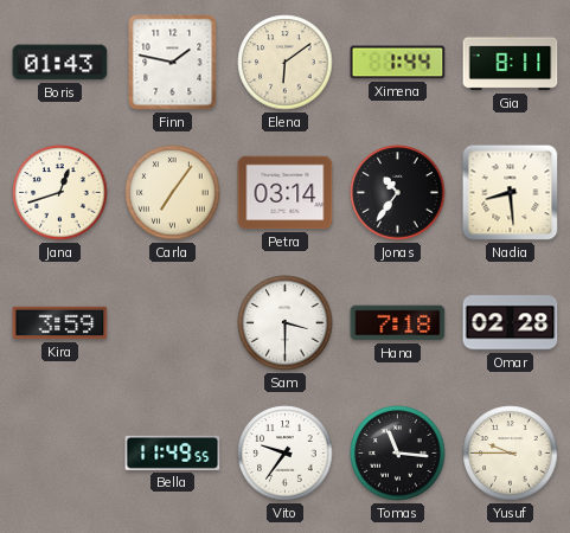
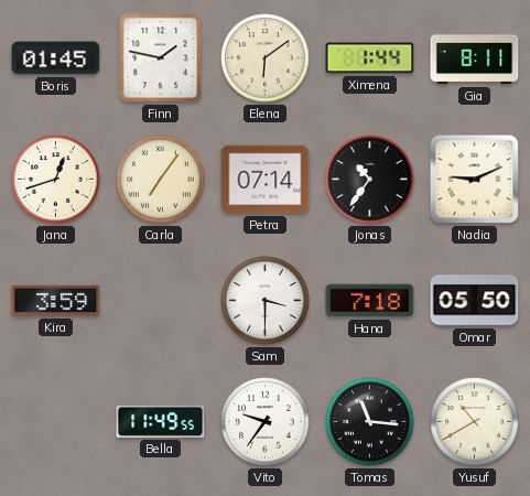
Boris: 01:43 -> 01:45
Petra: 03:14 -> 07:14
Nadia: 8:29 -> 9:11
Omar: 02:28 -> 05:50
Yusuf: 9:45 -> 10:40
